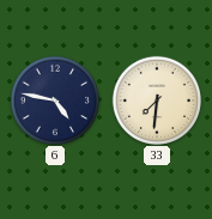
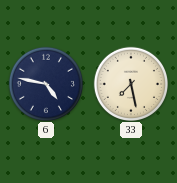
33: 7:31 -> 7:28
